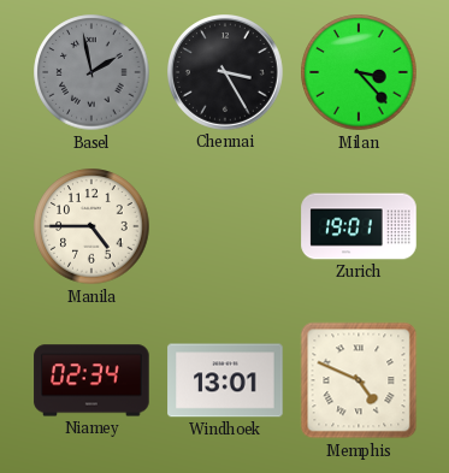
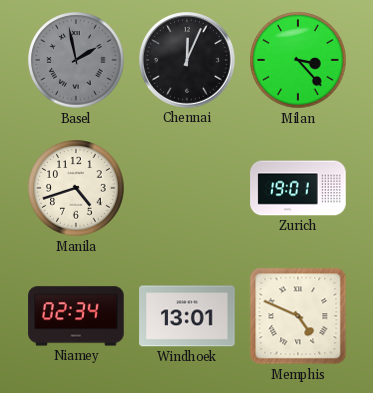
Chennai: 3:25 -> 12:04
Manila: 4:45 -> 4:42
